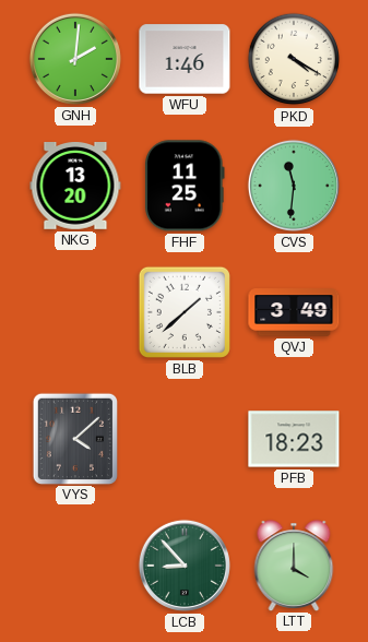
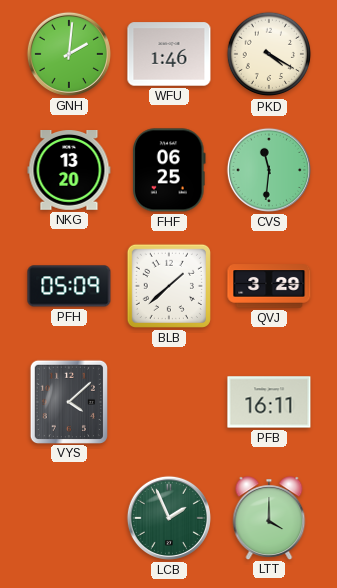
FHF: 11:25 -> 06:25
PFH: none -> 05:09
QVJ: 3:49 -> 3:29
PFB: 18:23 -> 16:11
LCB: 8:53 -> 1:56
